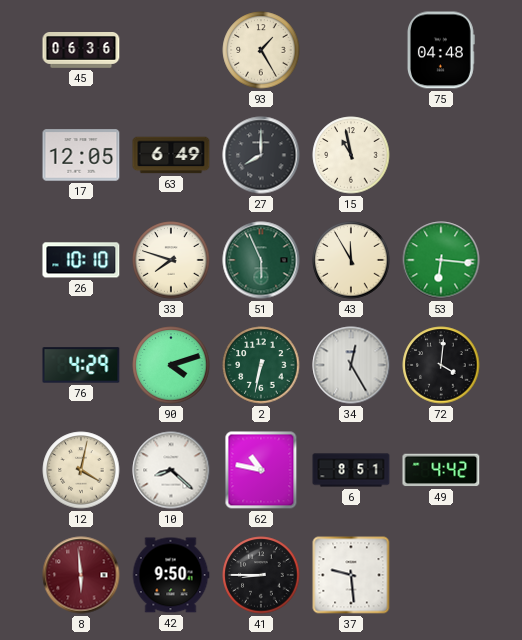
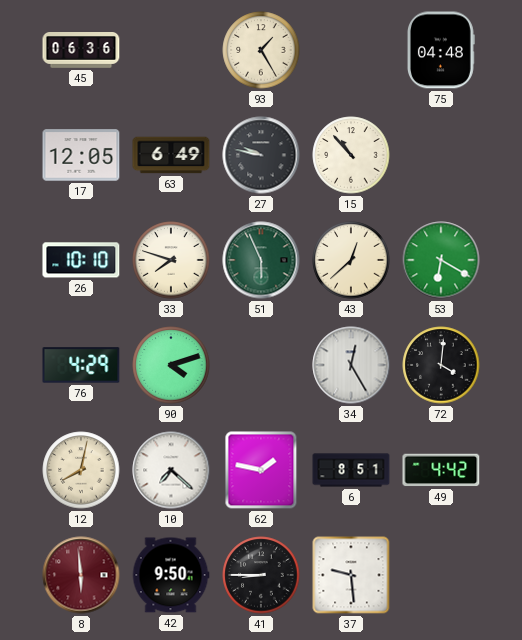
27: 8:00 -> 9:47
15: 10:58 -> 10:53
43: 11:55 -> 12:38
53: 6:16 -> 6:20
2: 6:32 -> none
12: 4:02 -> 8:02
10: 8:22 -> 7:22
62: 10:47 -> 1:47
